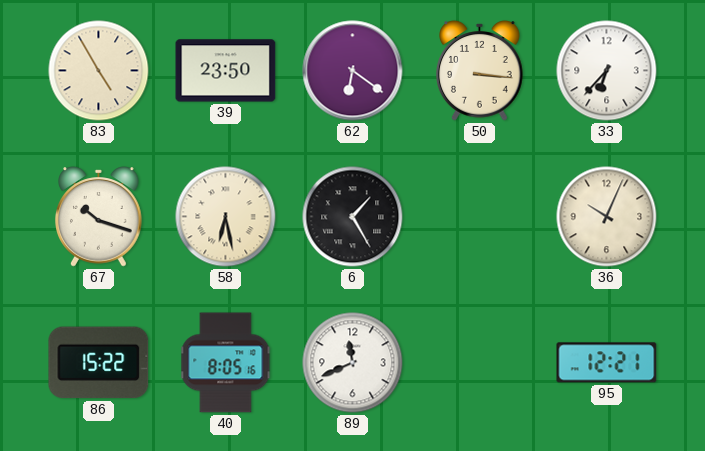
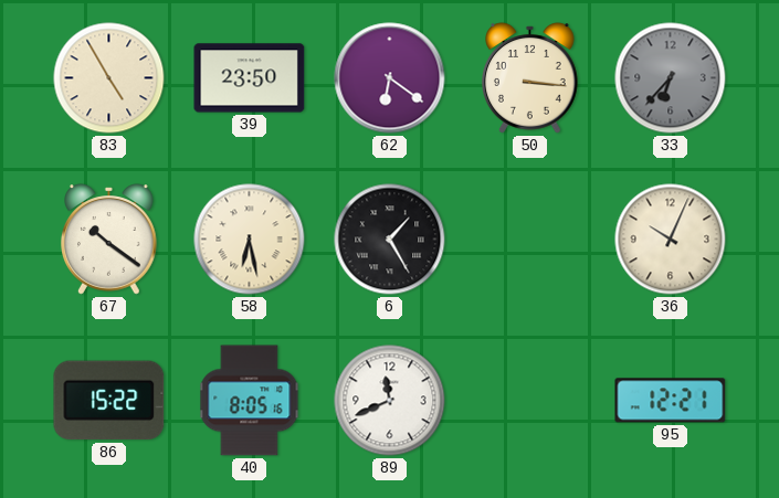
33 dial: white -> grey
67: 10:18 -> 10:21
